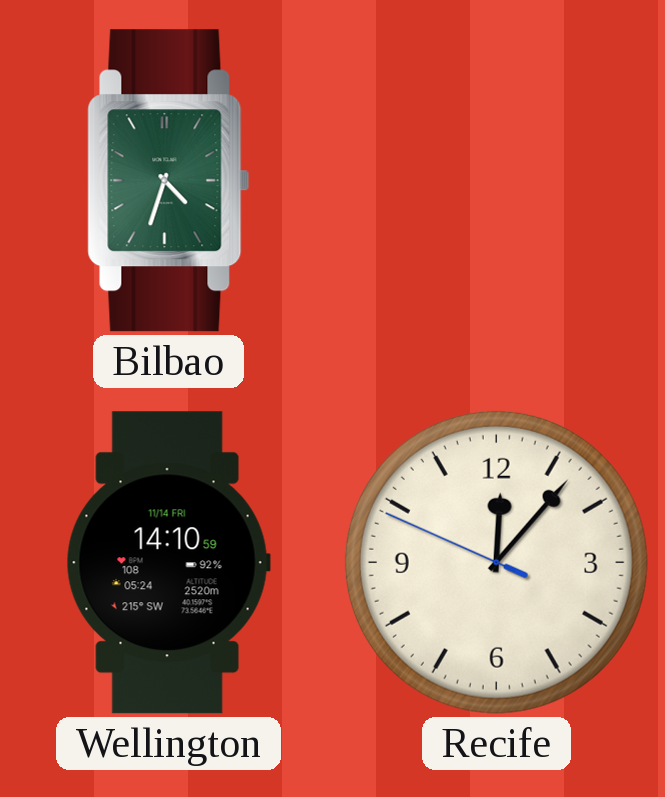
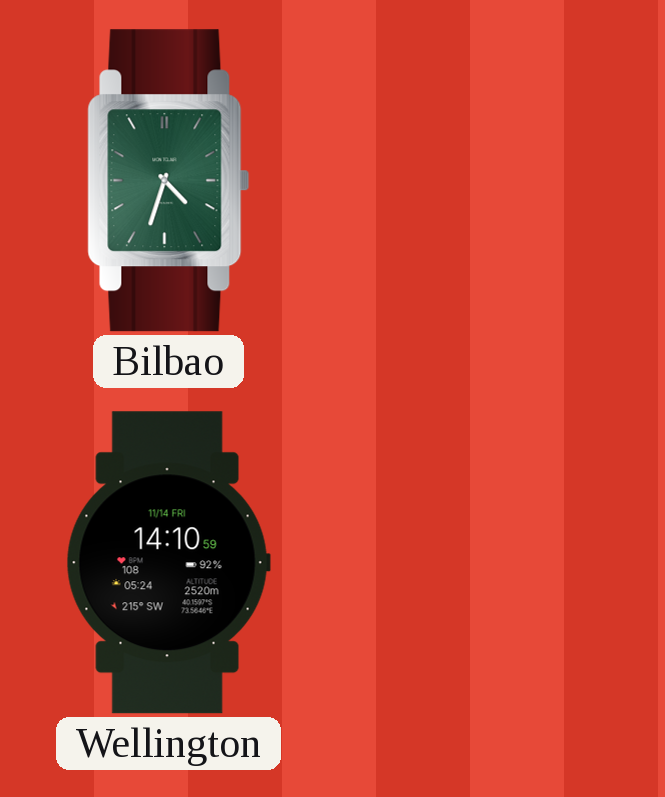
Recife: 12:06 -> none
